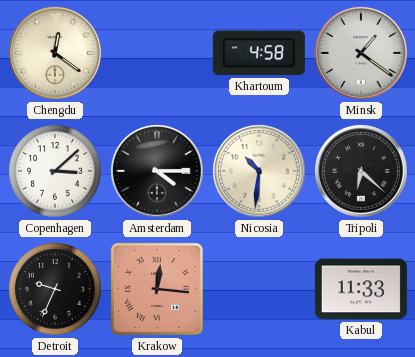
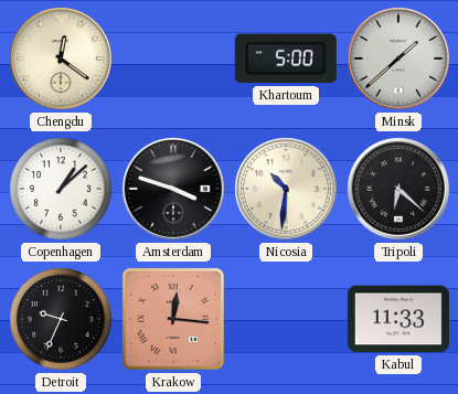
Khartoum: 4:58 -> 5:00
Minsk: 1:21 -> 1:38
Copenhagen: 3:08 -> 1:08
Amsterdam: 4:15 -> 3:48
